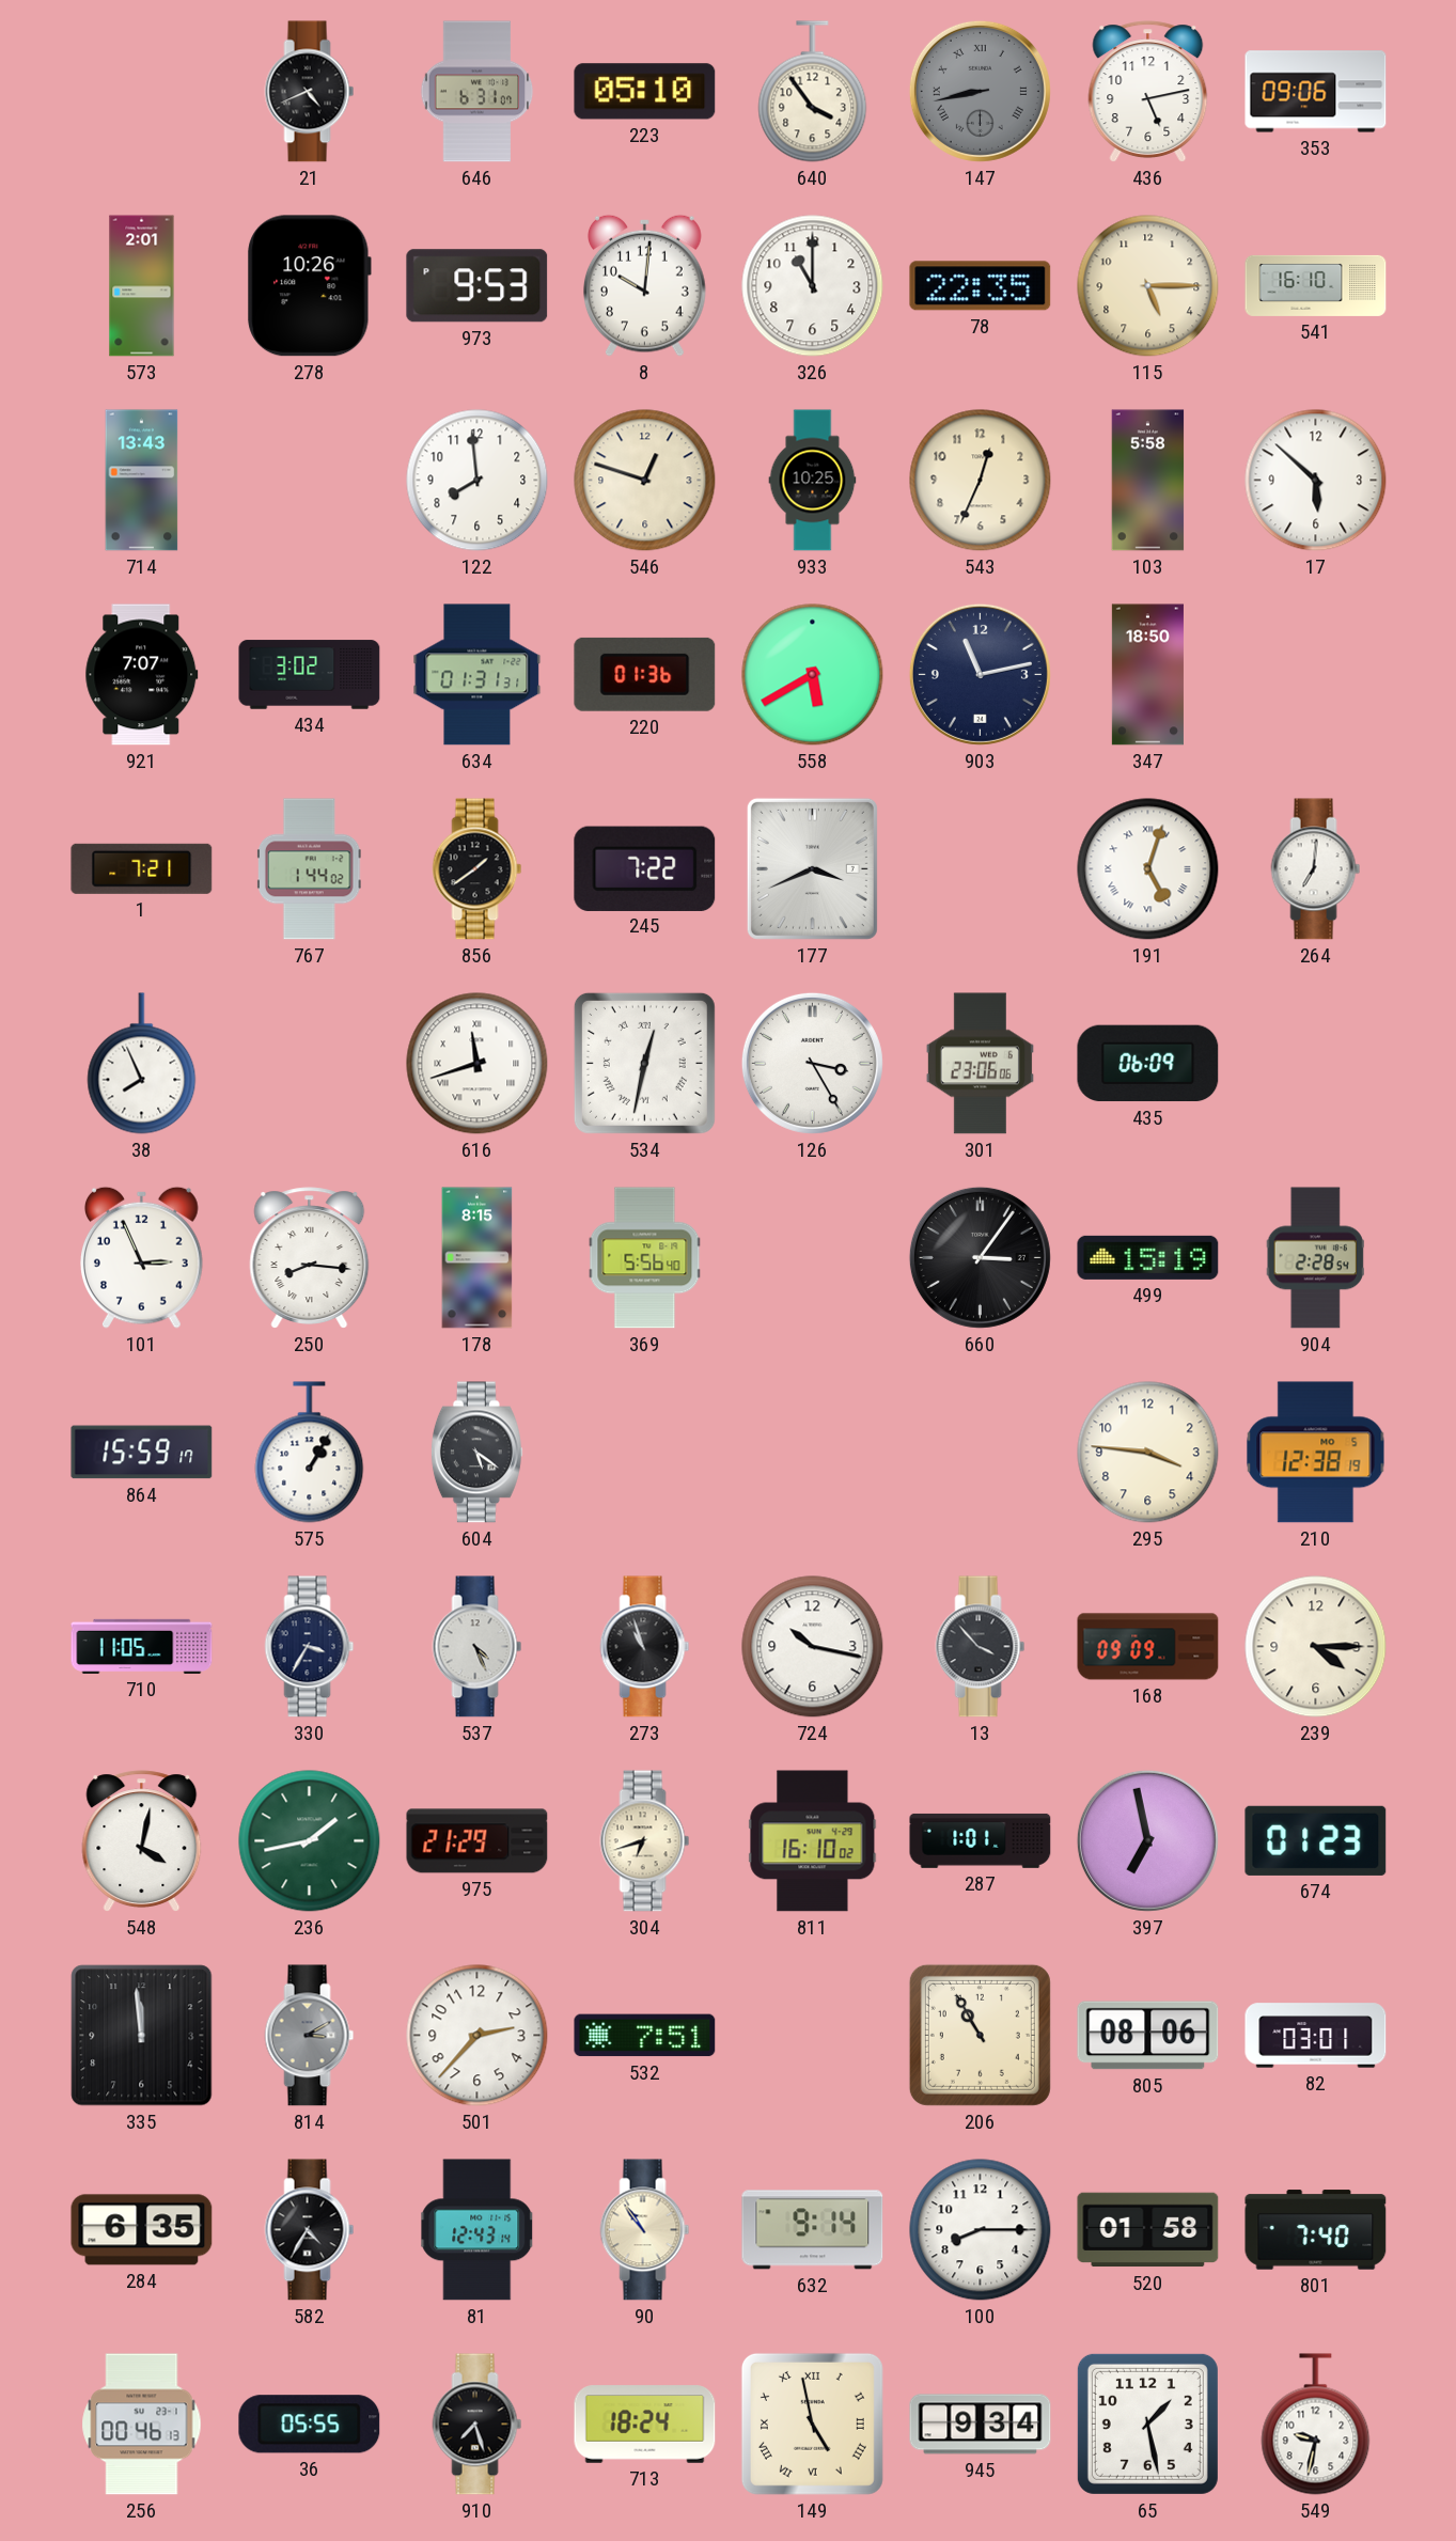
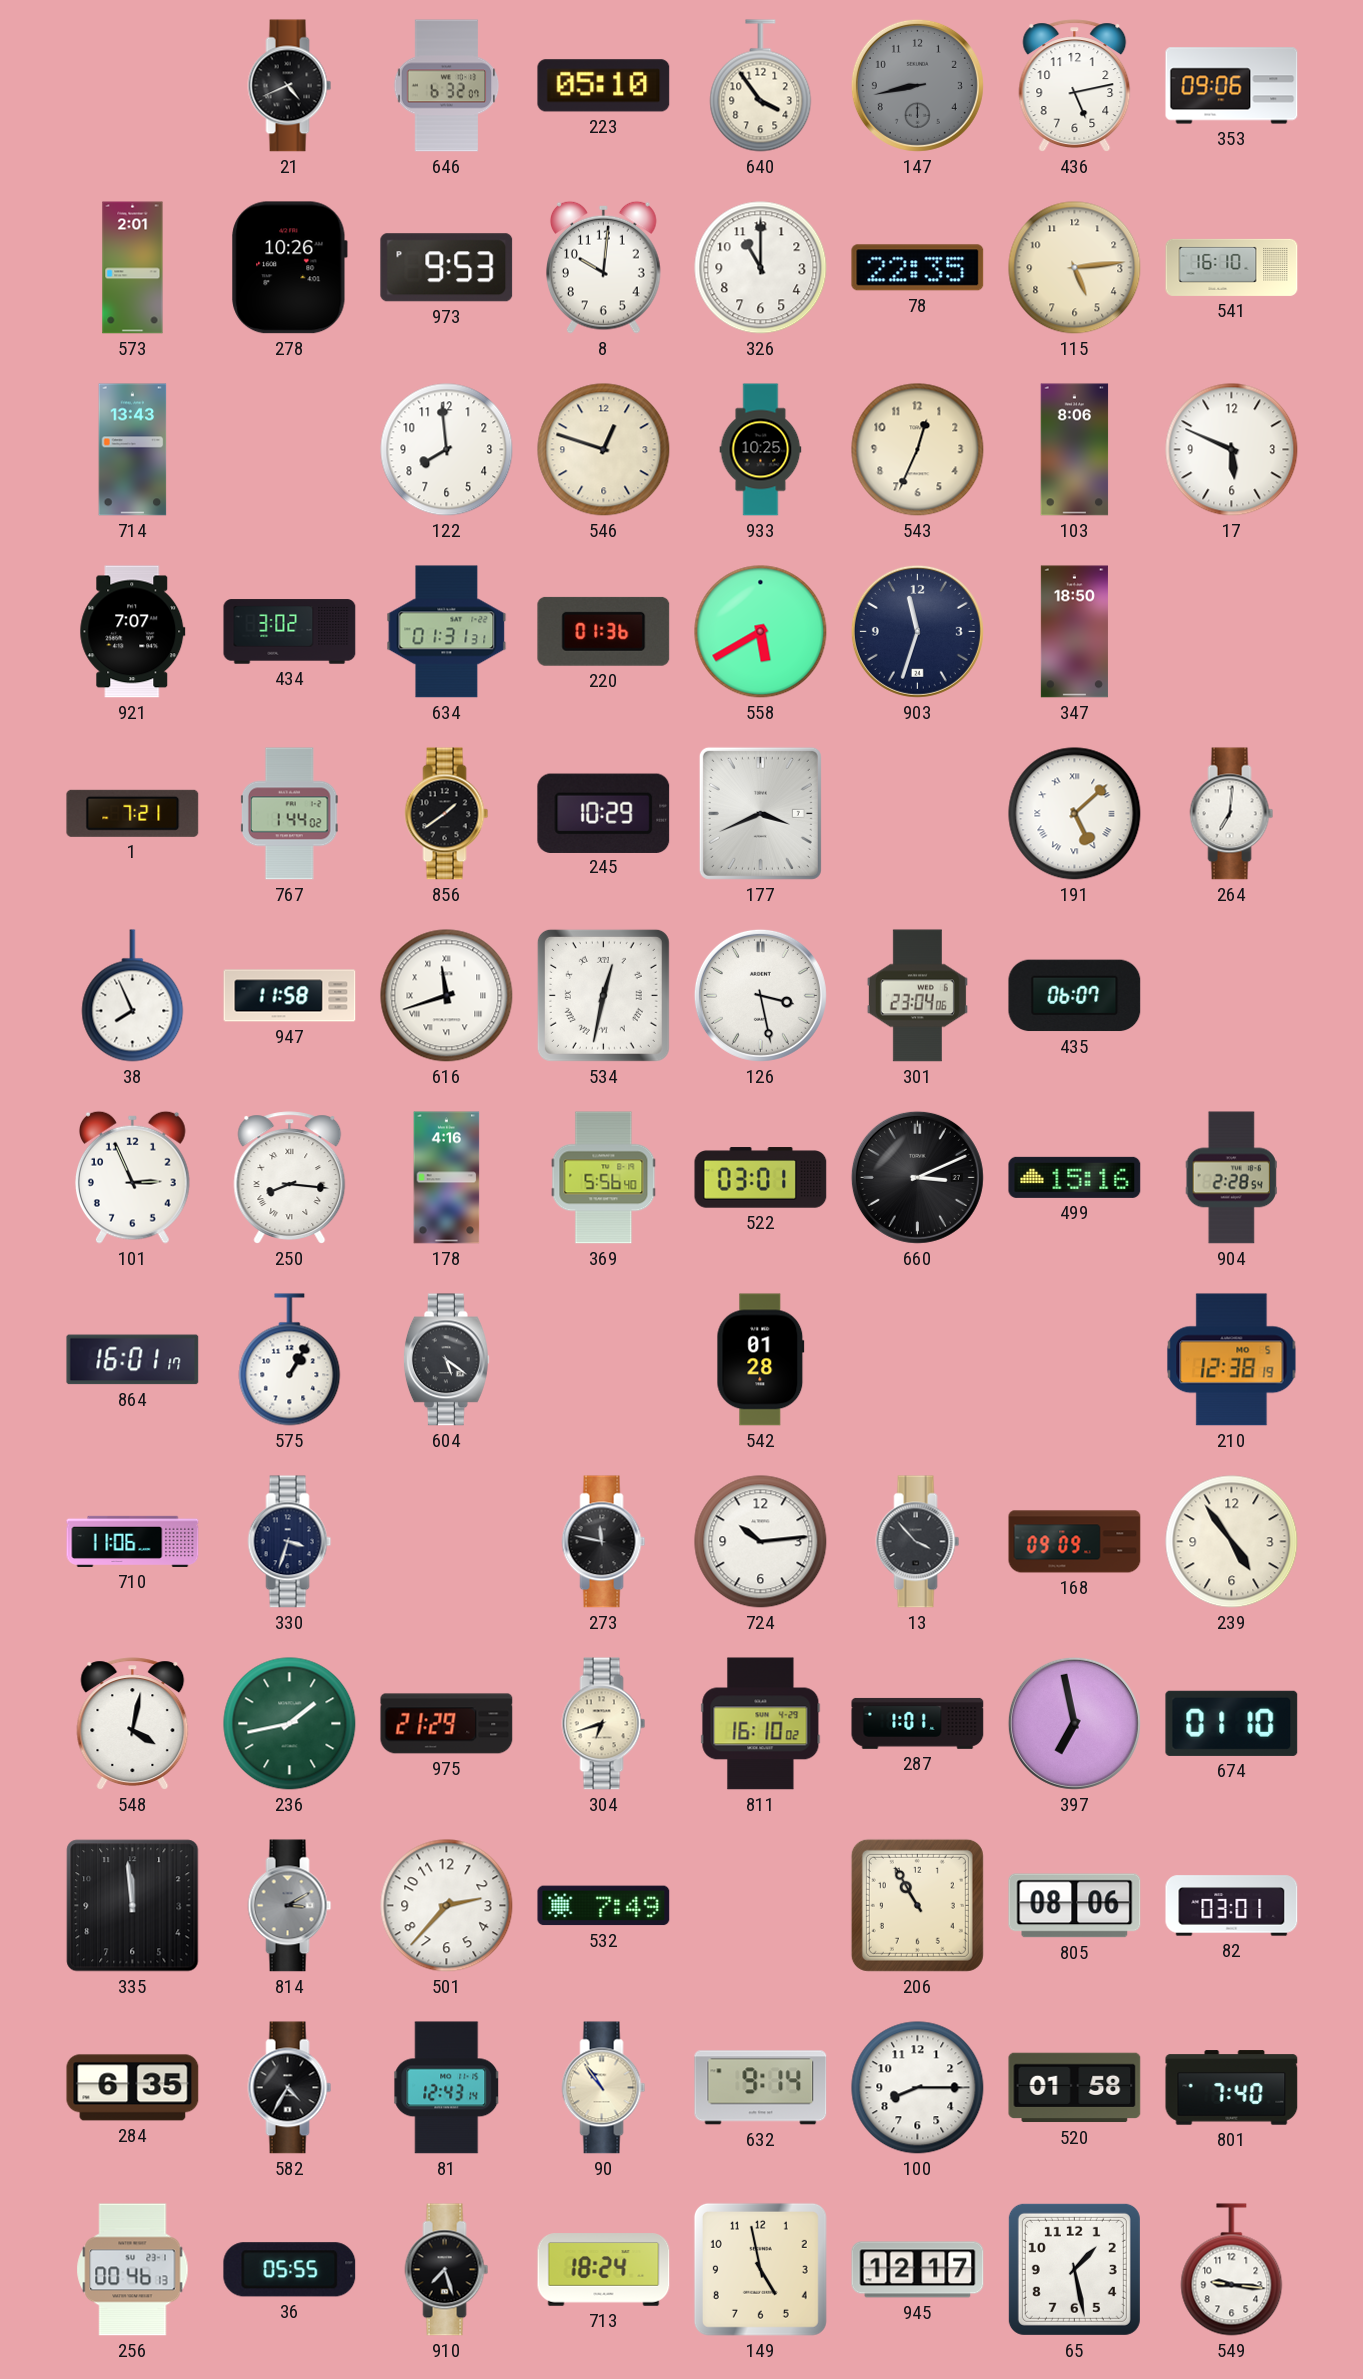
646: 6:31 -> 6:32
147 numerals: Roman -> Arabic
115: 5:15 -> 5:14
103: 5:58 -> 8:06
17: 5:52 -> 5:49
903: 11:13 -> 11:33
245: 7:22 -> 10:29
191: 5:03 -> 5:08
947: none -> 11:58
126: 3:25 -> 3:28
301: 23:06 -> 23:04
435: 06:09 -> 06:07
178: 8:15 -> 4:16
522: none -> 03:01
660: 3:06 -> 3:11
499: 15:19 -> 15:16
864: 15:59 -> 16:01
542: none -> 01:28
295: 3:46 -> none
710: 11:05 -> 11:06
330: 3:35 -> 3:33
537: 4:26 -> none
273: 10:57 -> 11:47
724: 10:17 -> 10:14
239: 4:15 -> 4:54
674: 01:23 -> 01:10
532: 7:51 -> 7:49
149 numerals: Roman -> Arabic
945: 9:34 -> 12:17
549: 9:32 -> 9:16
